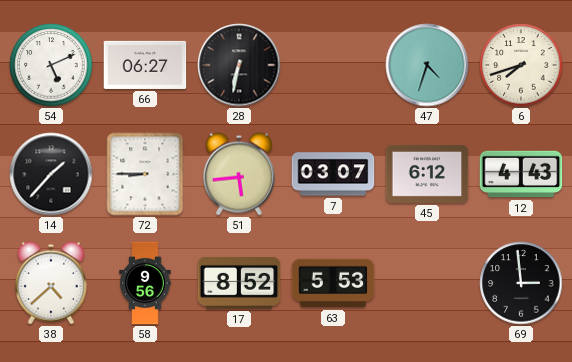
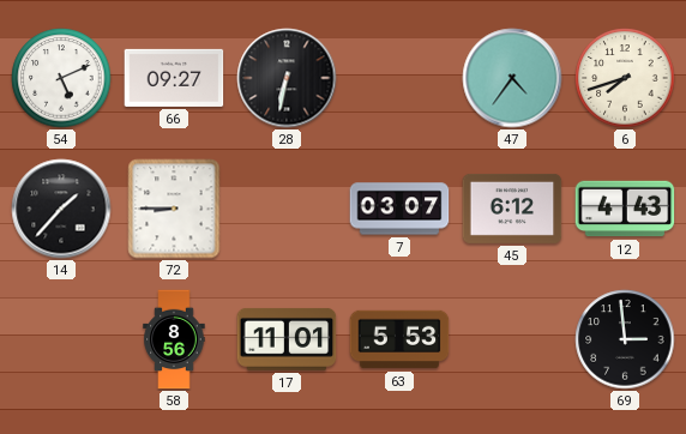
66: 06:27 -> 09:27
47: 4:33 -> 4:36
51: 5:44 -> none
38: 4:38 -> none
58: 9:56 -> 8:56
17: 8:52 -> 11:01
